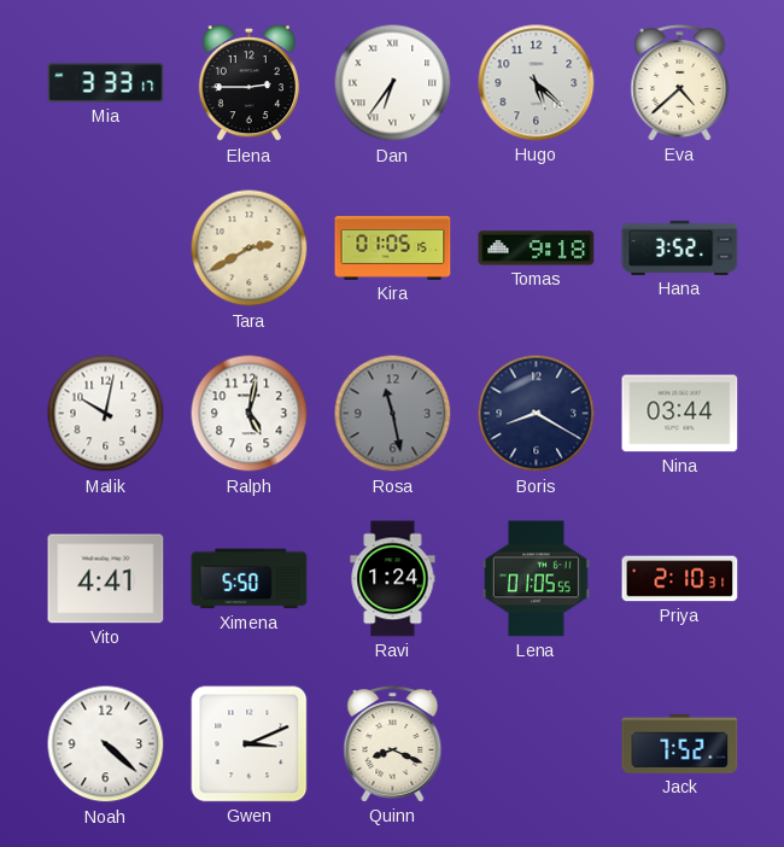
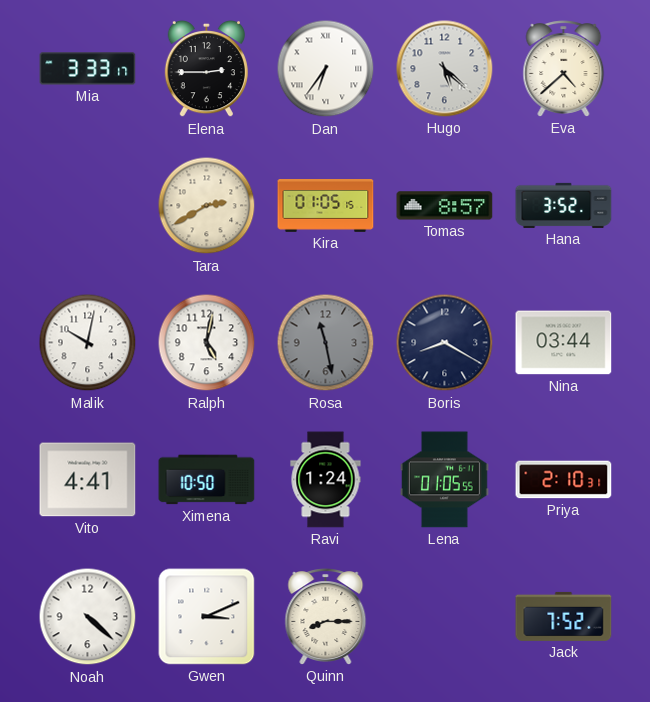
Tomas: 9:18 -> 8:57
Ximena: 5:50 -> 10:50
Quinn: 8:19 -> 8:15
